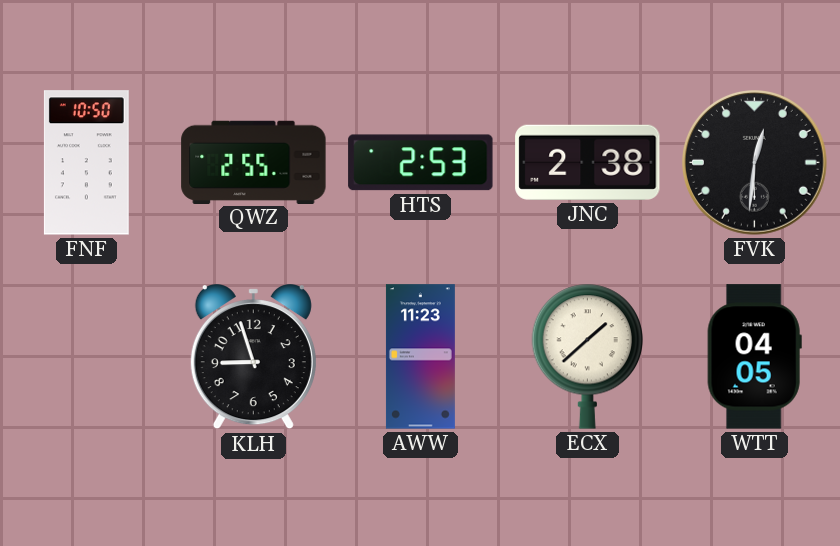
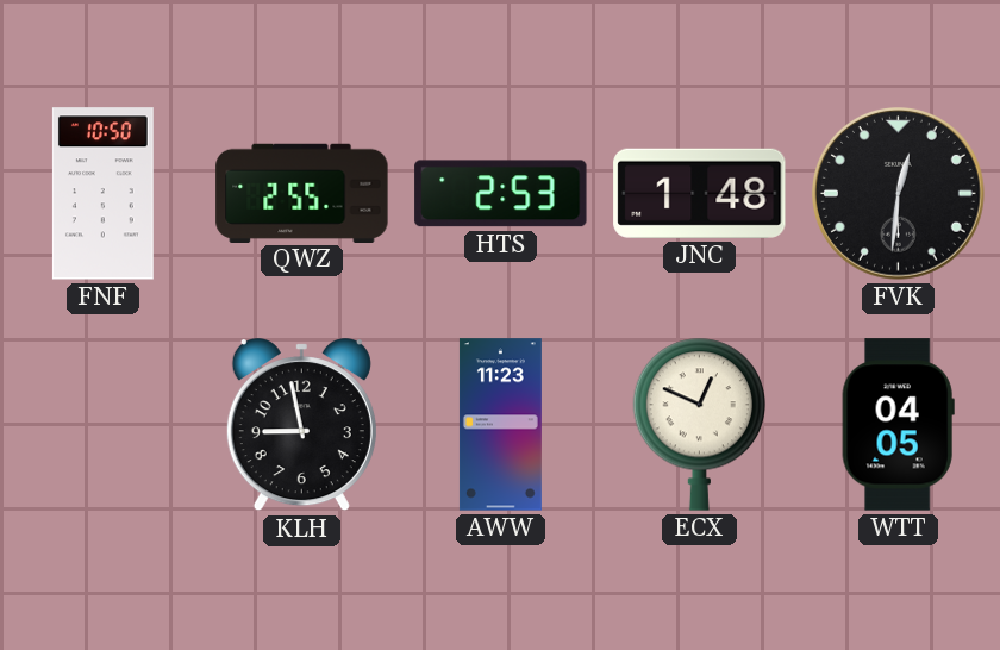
JNC: 2:38 -> 1:48
KLH: 8:57 -> 8:58
ECX: 1:38 -> 12:49
